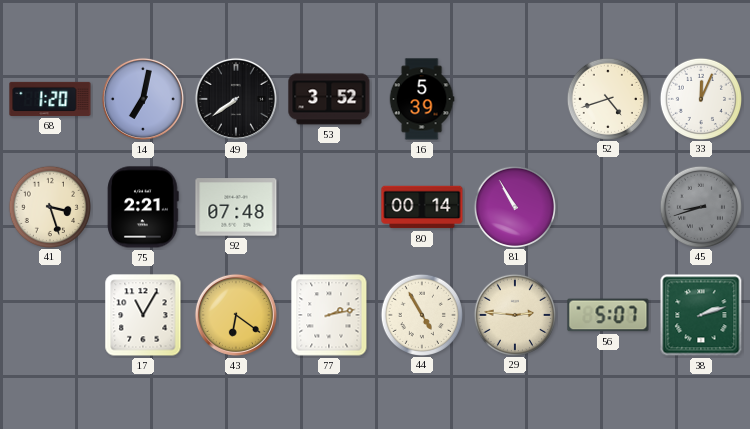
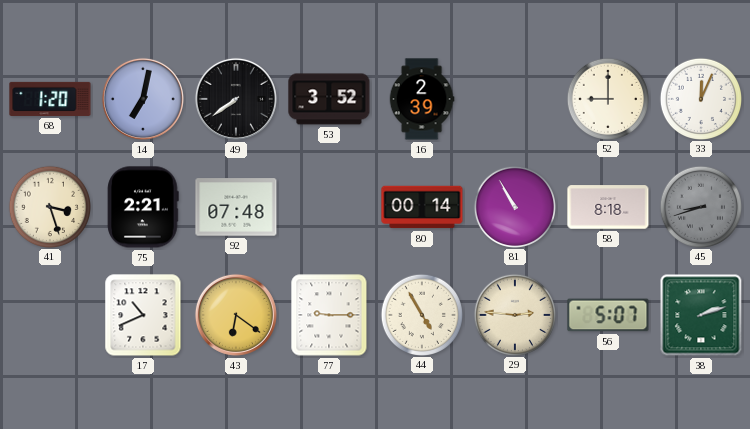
16: 5:39 -> 2:39
52: 4:42 -> 9:00
58: none -> 8:18
17: 11:05 -> 10:41
77: 2:13 -> 9:15
